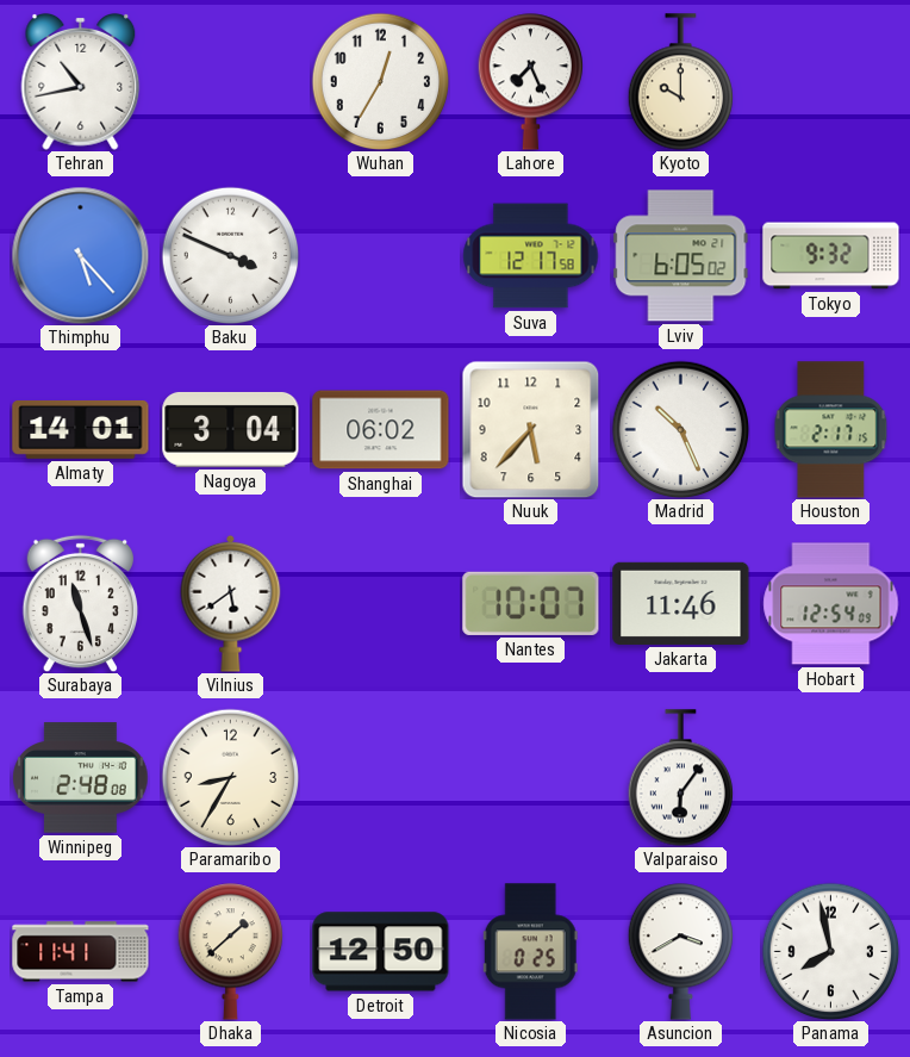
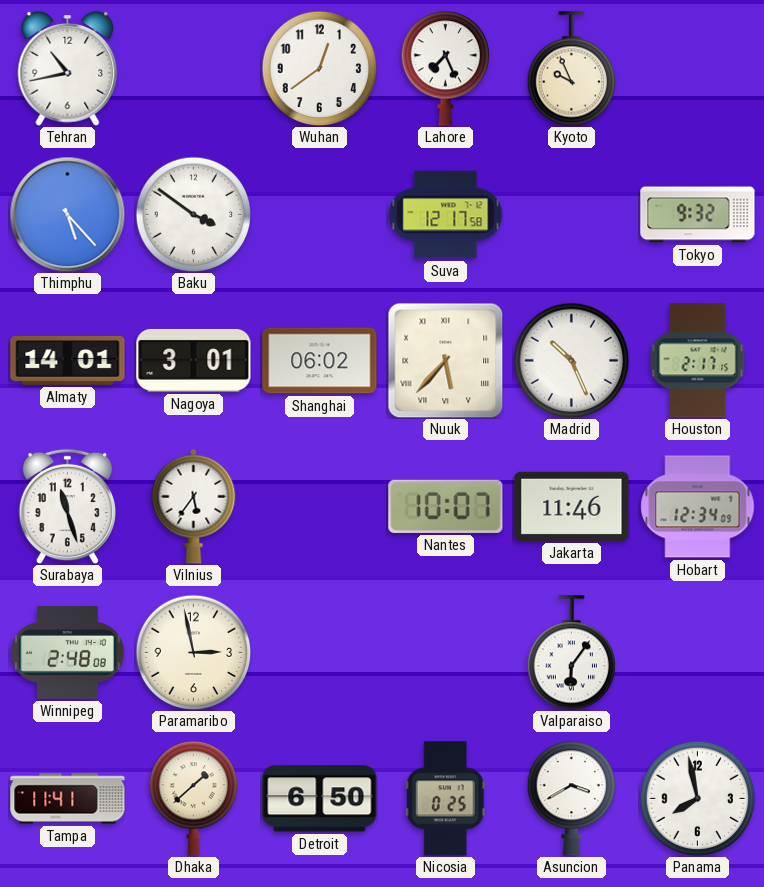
Wuhan: 12:35 -> 12:39
Kyoto: 10:00 -> 9:56
Baku: 3:49 -> 3:51
Lviv: 6:05 -> none
Nagoya: 3:04 -> 3:01
Nuuk numerals: Arabic -> Roman
Vilnius: 5:39 -> 5:36
Hobart: 12:54 -> 12:34
Paramaribo: 8:35 -> 2:58
Detroit: 12:50 -> 6:50
